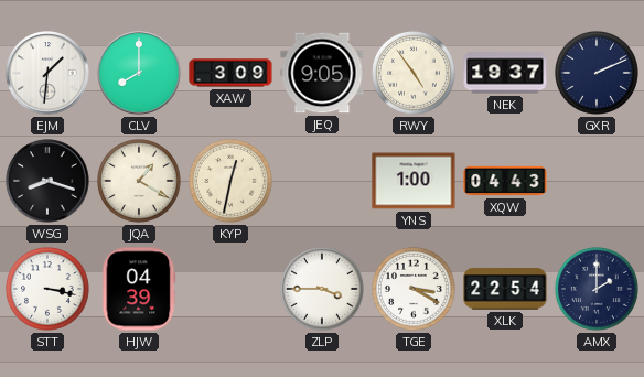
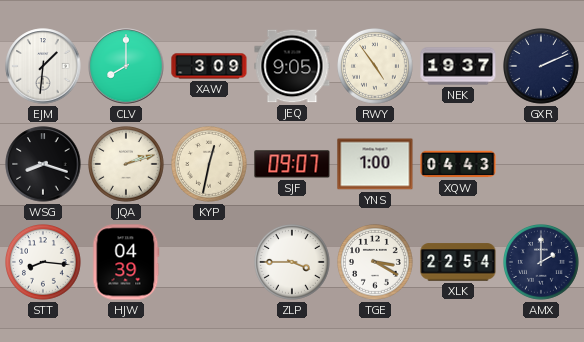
JQA: 1:20 -> 2:12
SJF: none -> 09:07
STT: 3:17 -> 8:16
